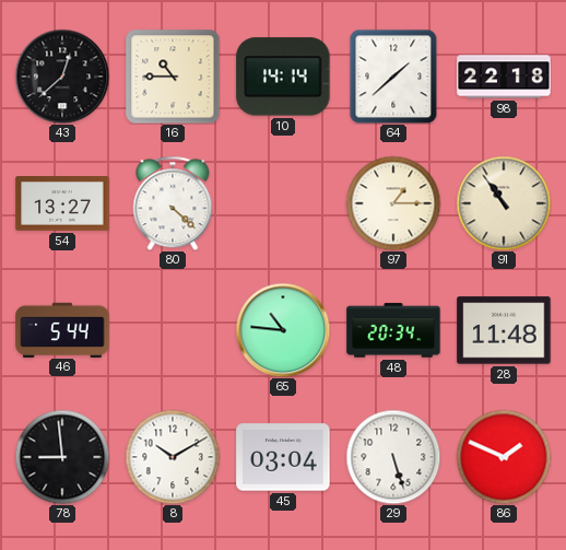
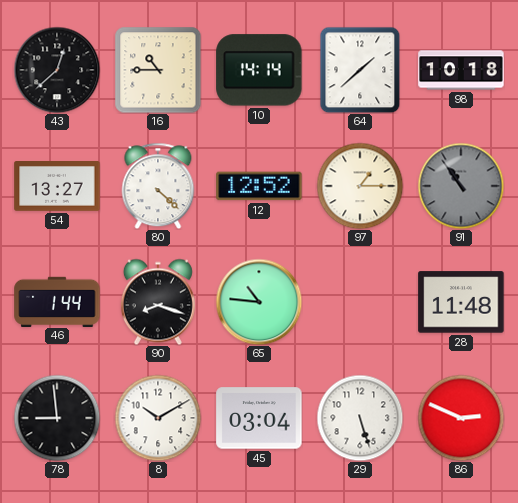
98: 22:18 -> 10:18
12: none -> 12:52
91 dial: cream -> grey
46: 5:44 -> 1:44
90: none -> 8:18
48: 20:34 -> none
86: 1:49 -> 2:49
